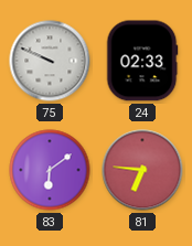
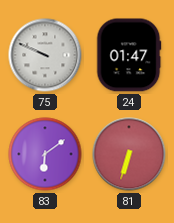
24: 02:33 -> 01:47
81: 6:46 -> 6:33
